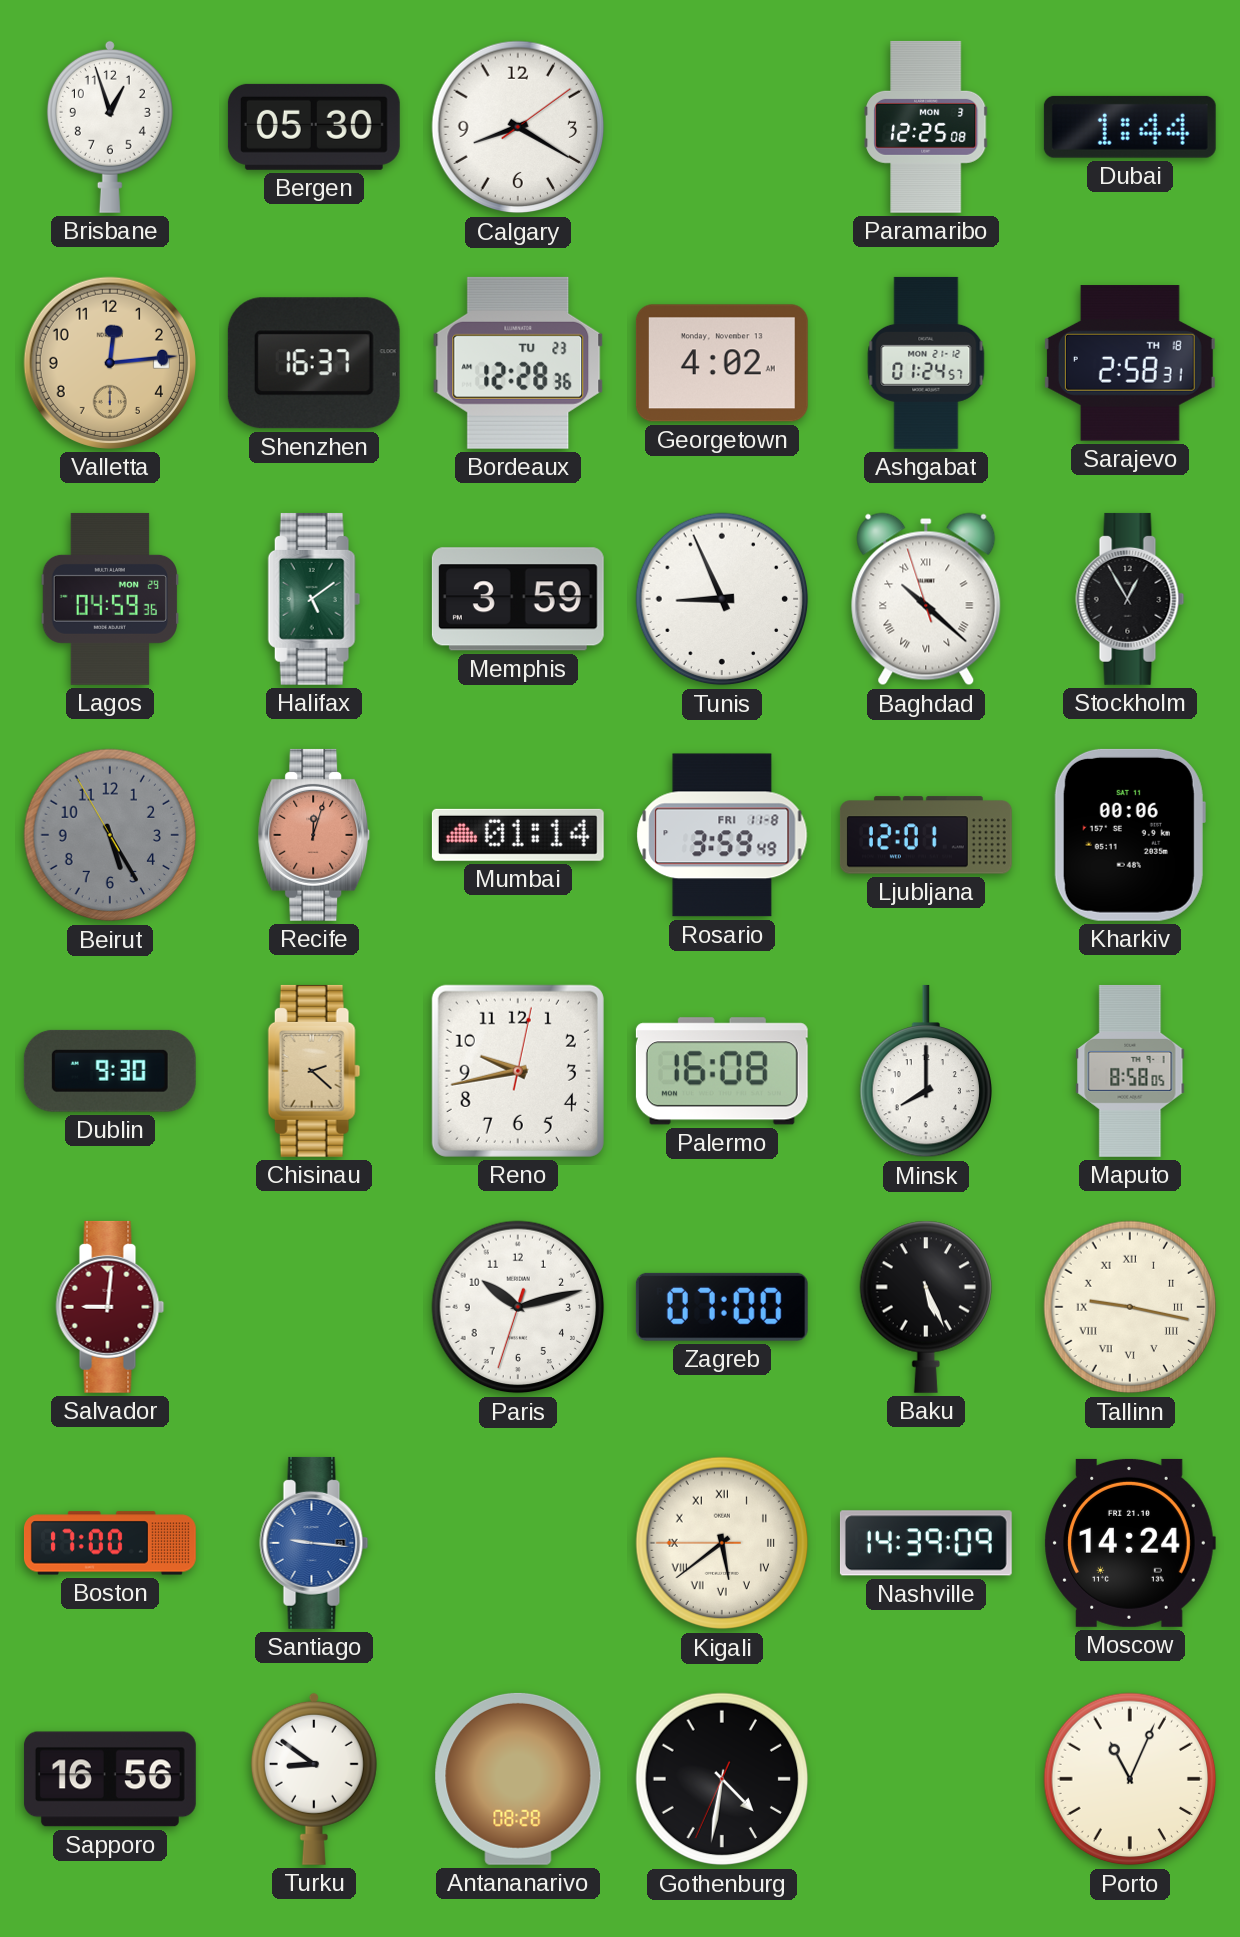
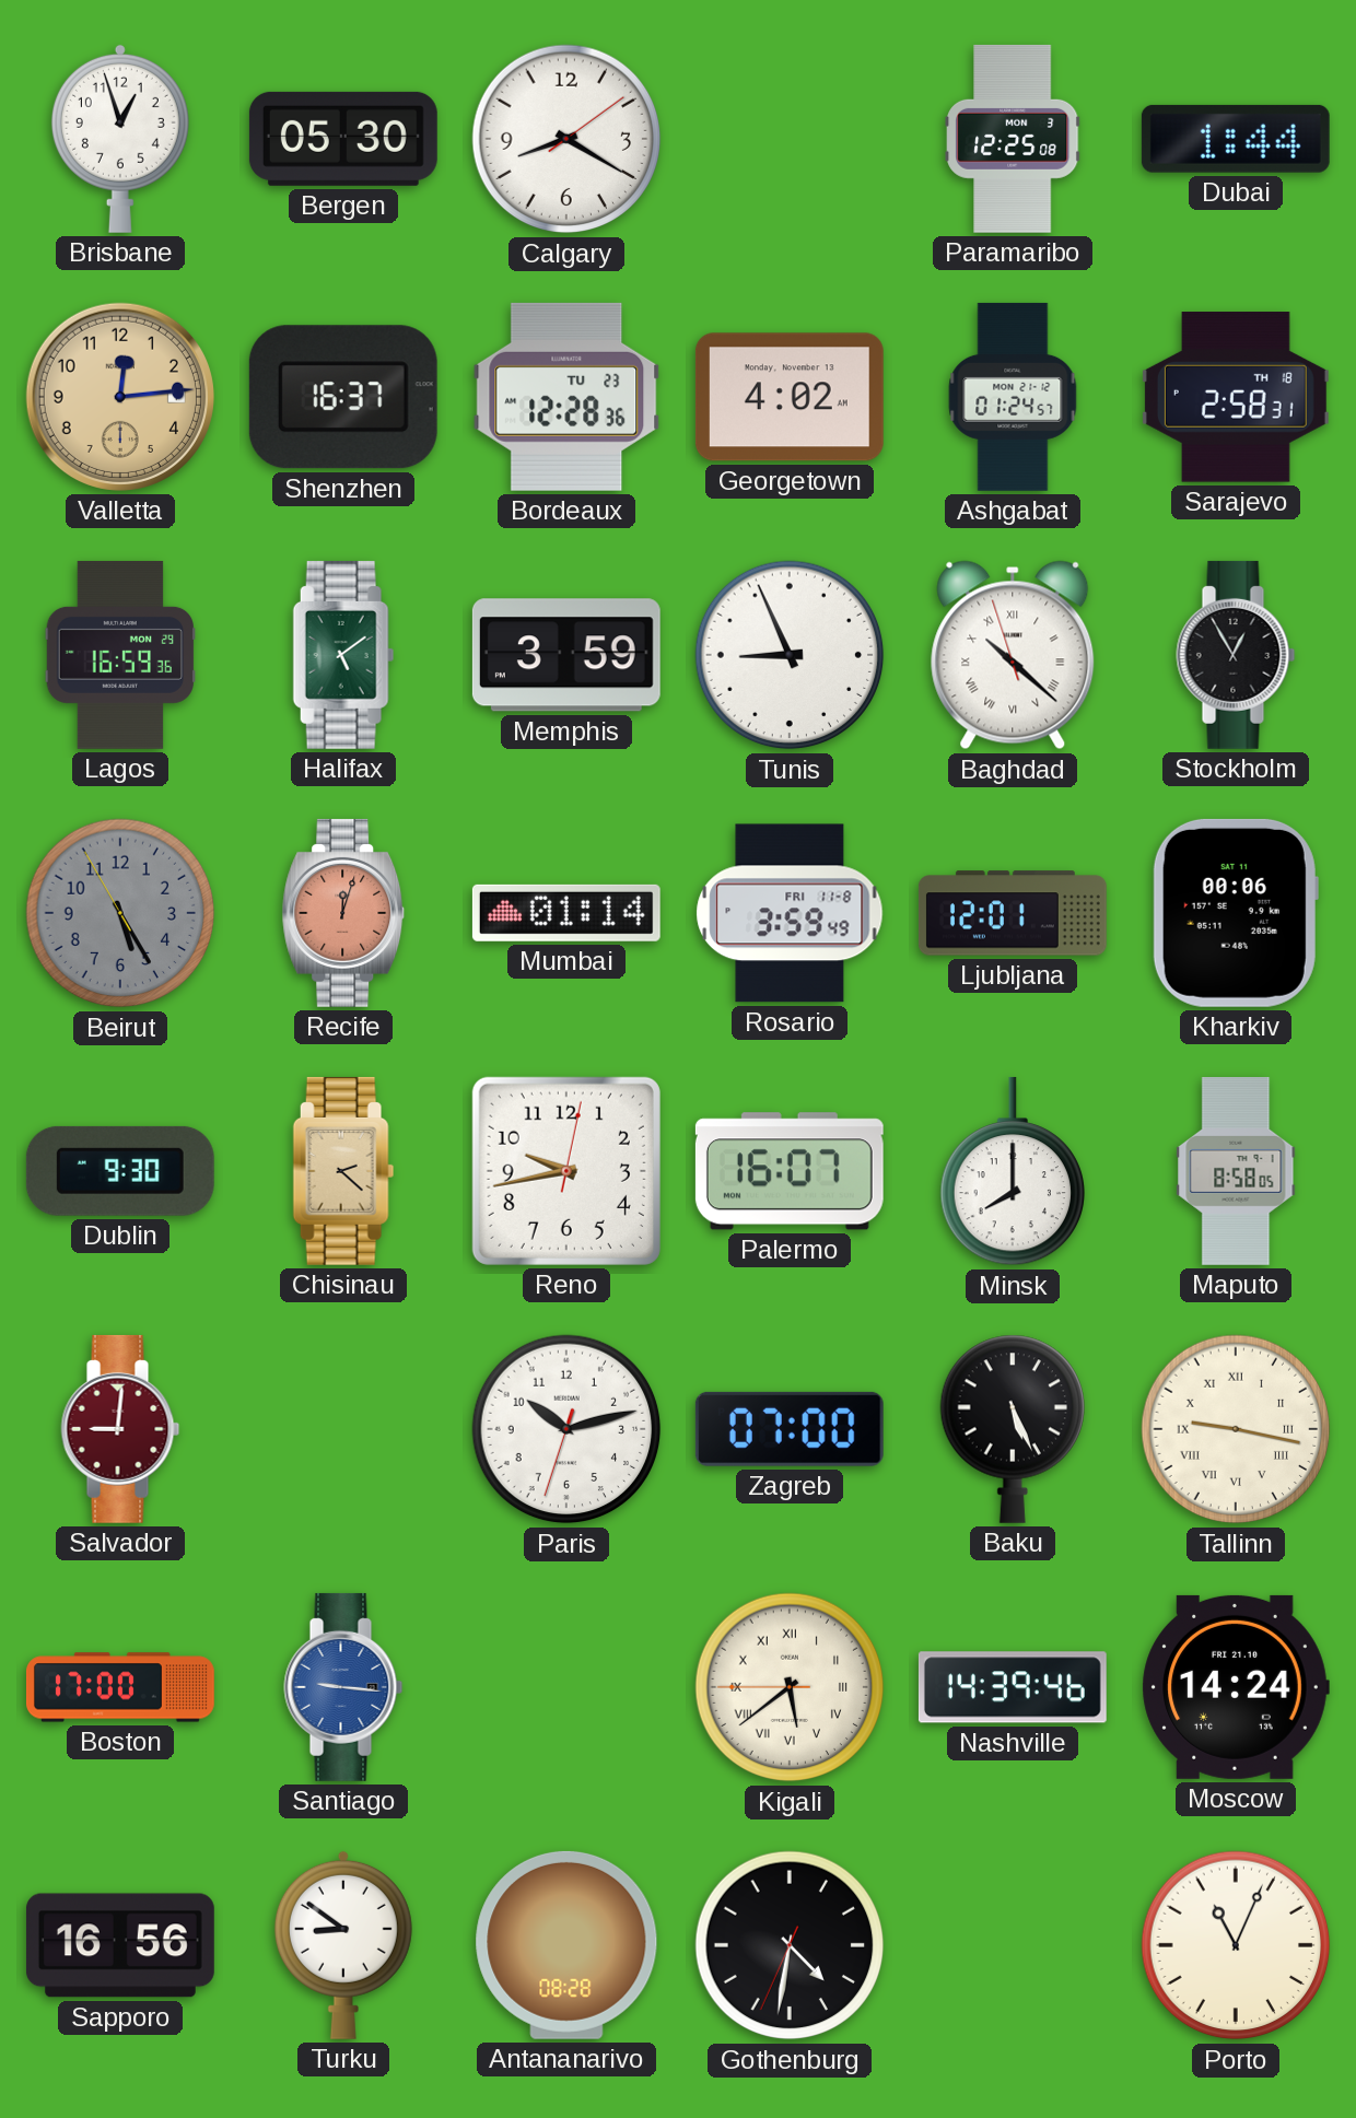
Lagos: 04:59 -> 16:59
Palermo: 16:08 -> 16:07
Nashville: 14:39:09 -> 14:39:46
